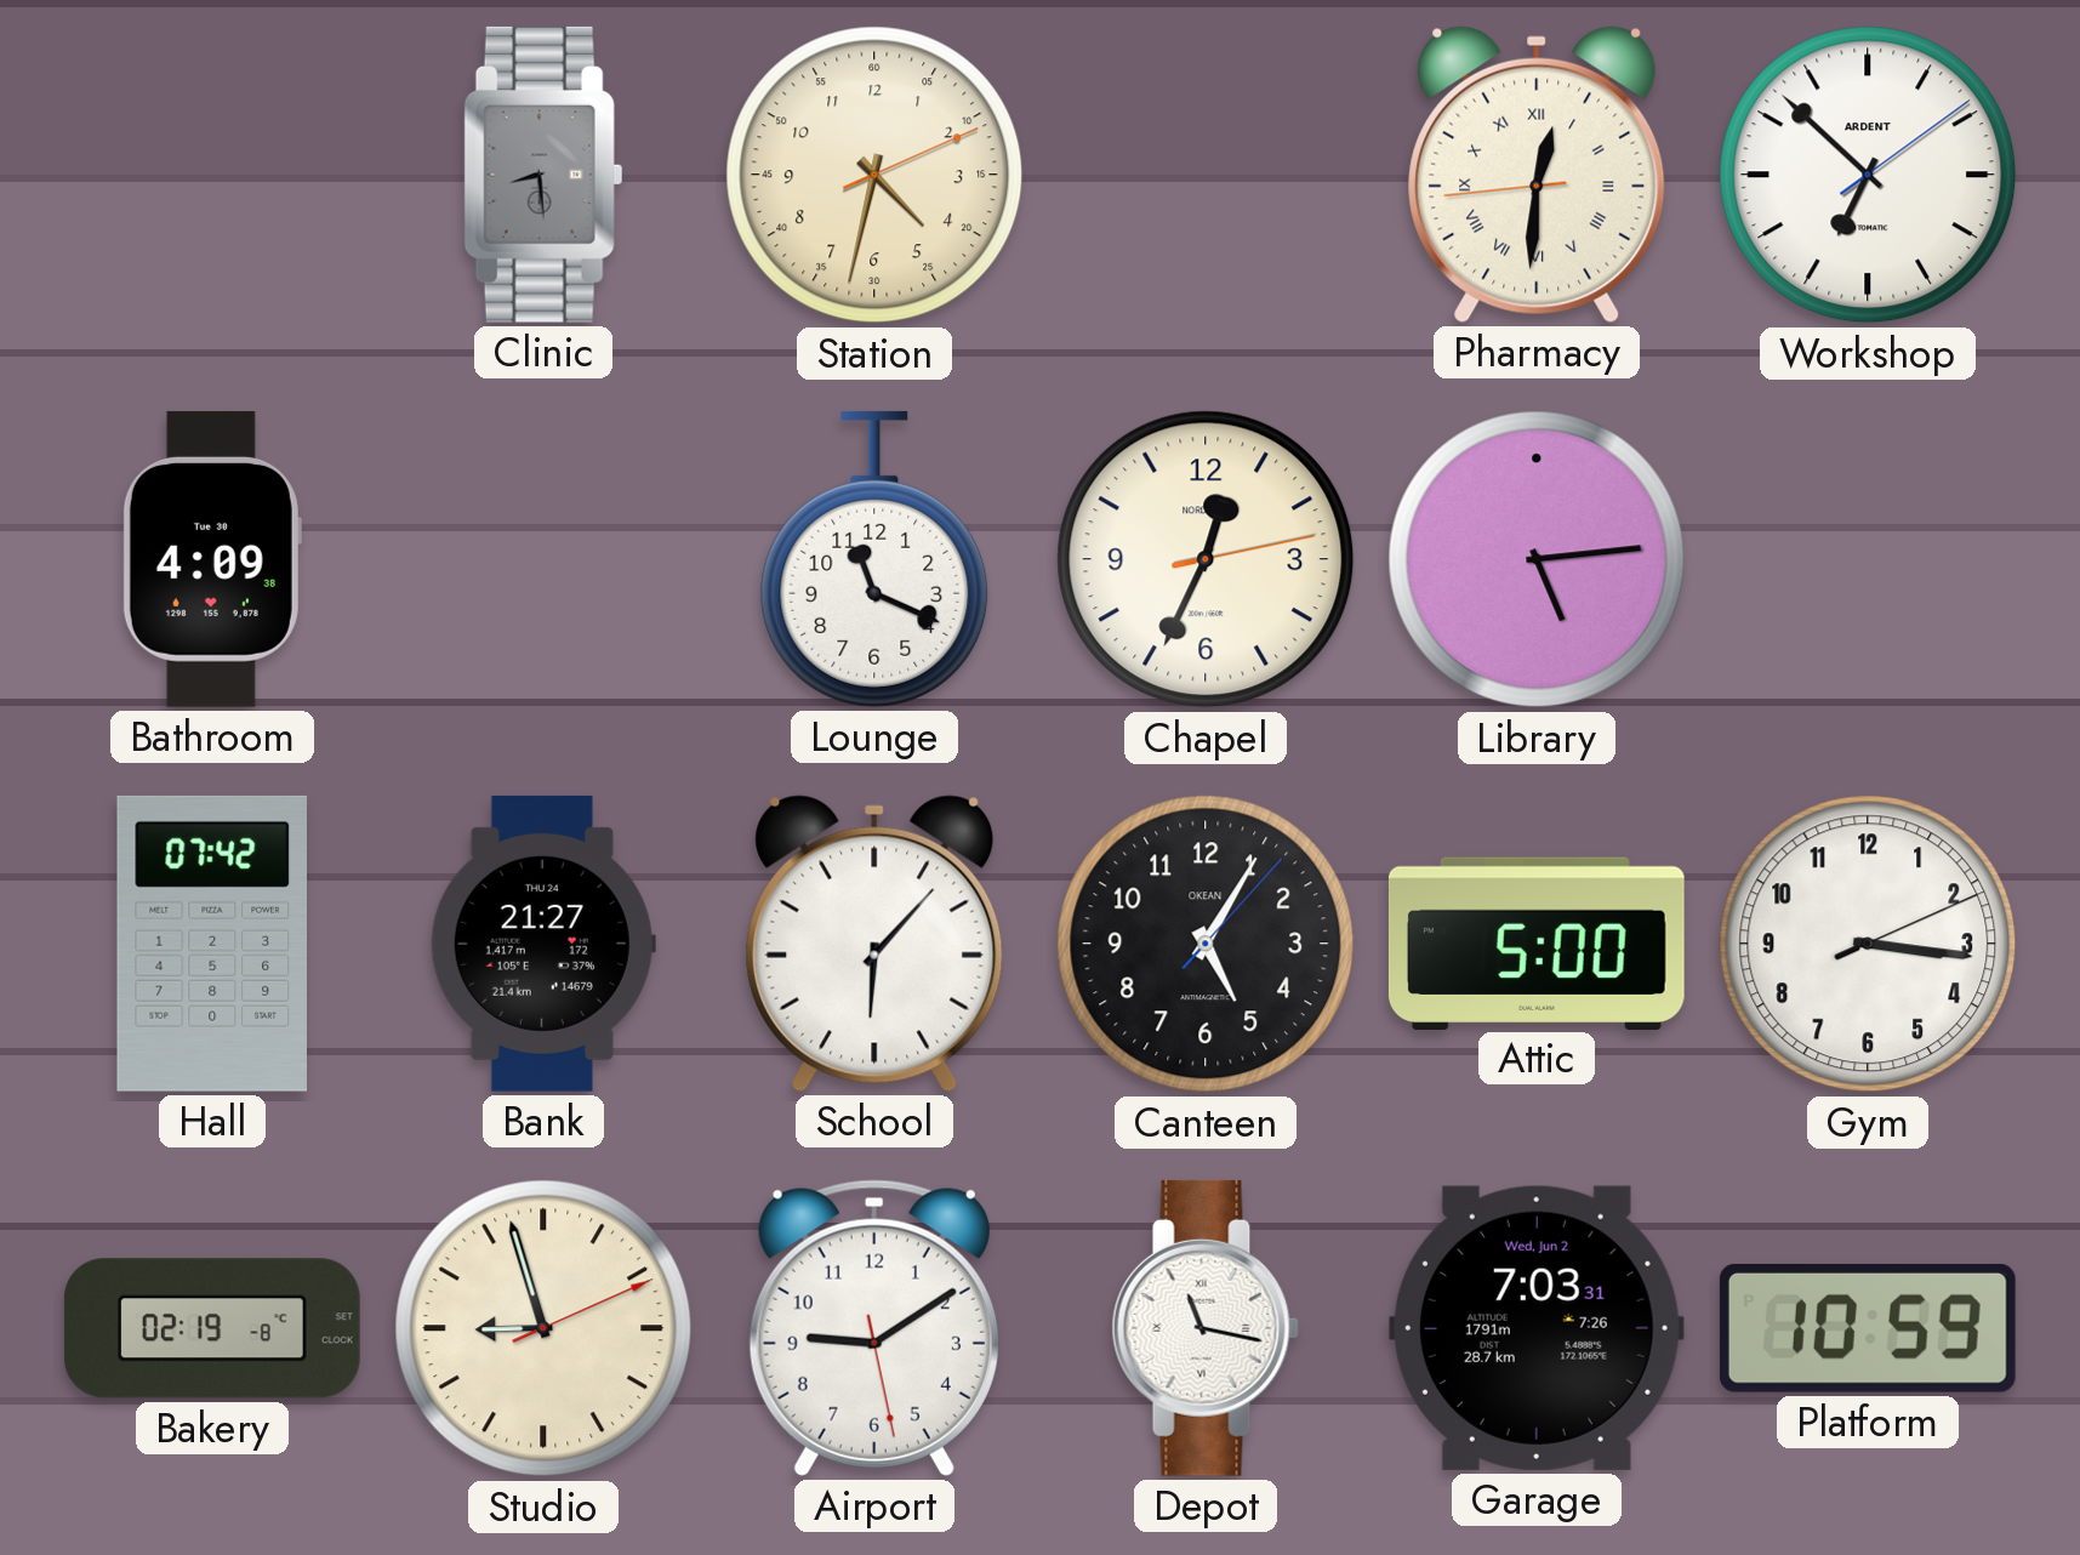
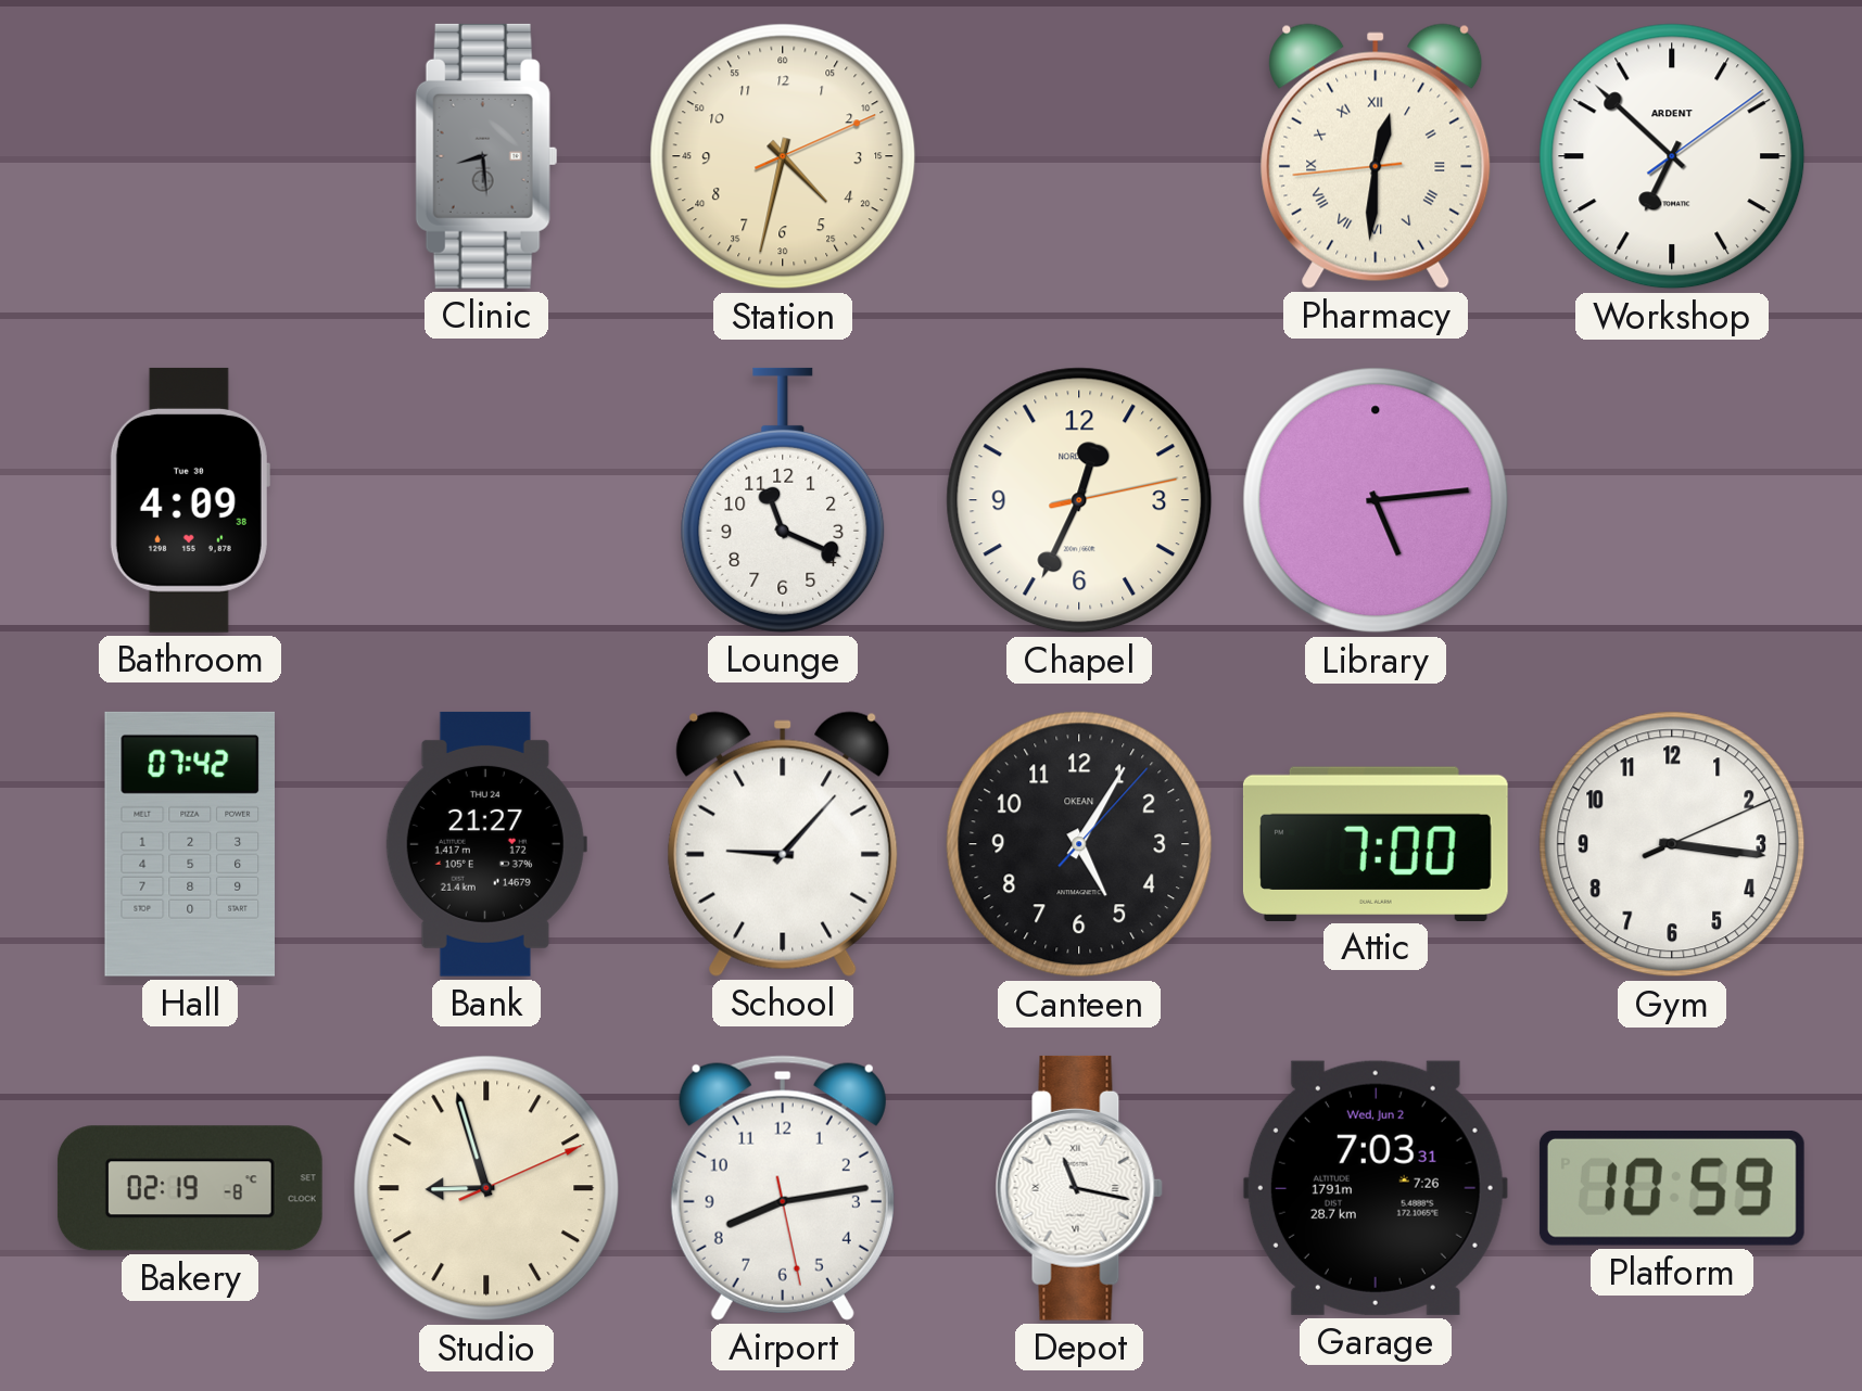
School: 6:07 -> 9:07
Attic: 5:00 -> 7:00
Airport: 9:09 -> 8:13
